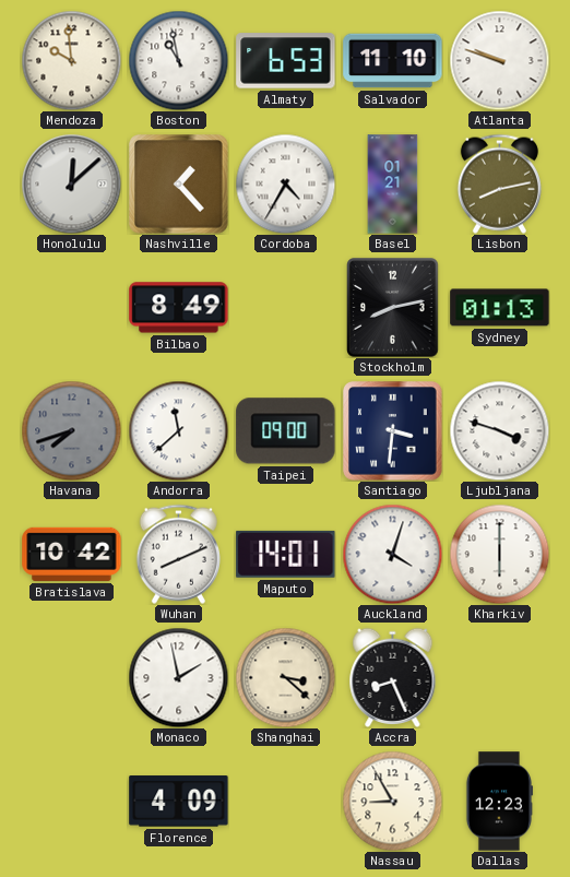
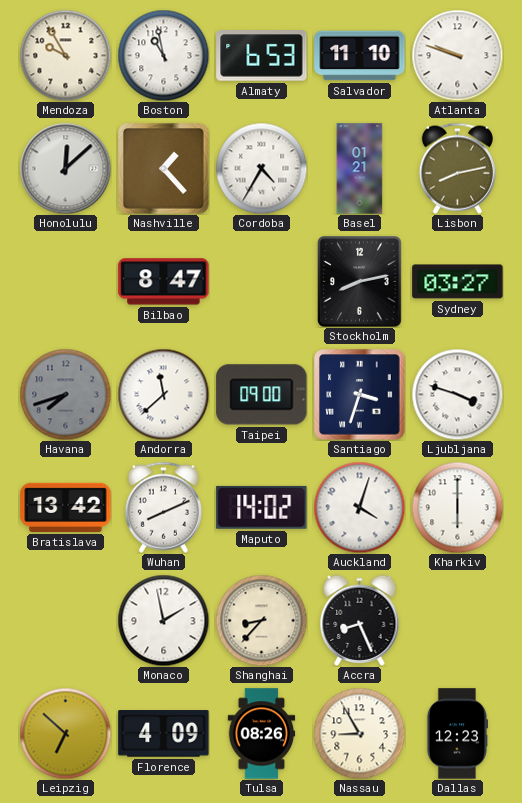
Mendoza: 9:59 -> 9:55
Bilbao: 8:49 -> 8:47
Sydney: 01:13 -> 03:27
Santiago: 3:31 -> 3:33
Bratislava: 10:42 -> 13:42
Maputo: 14:01 -> 14:02
Shanghai: 3:22 -> 8:37
Leipzig: none -> 6:52
Tulsa: none -> 08:26
